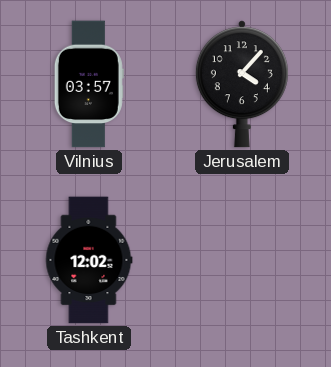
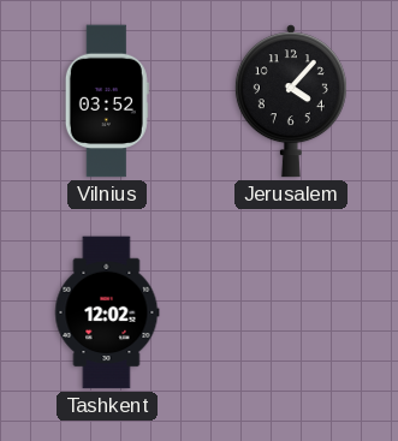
Vilnius: 03:57 -> 03:52
